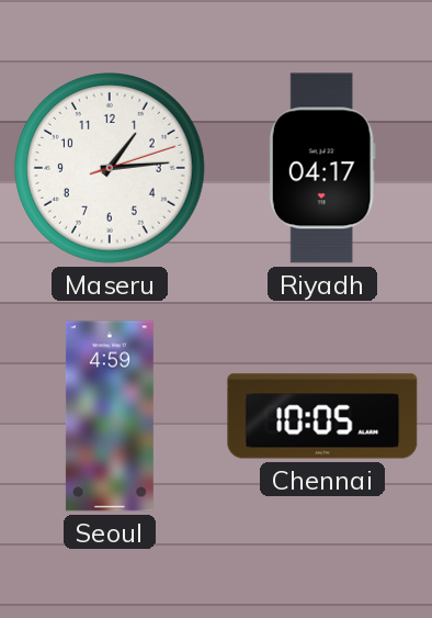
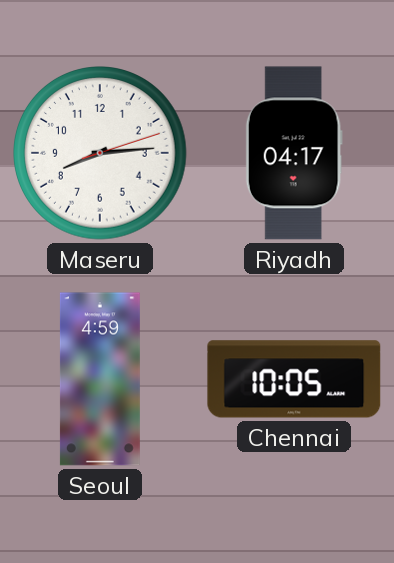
Maseru: 1:14 -> 8:14
